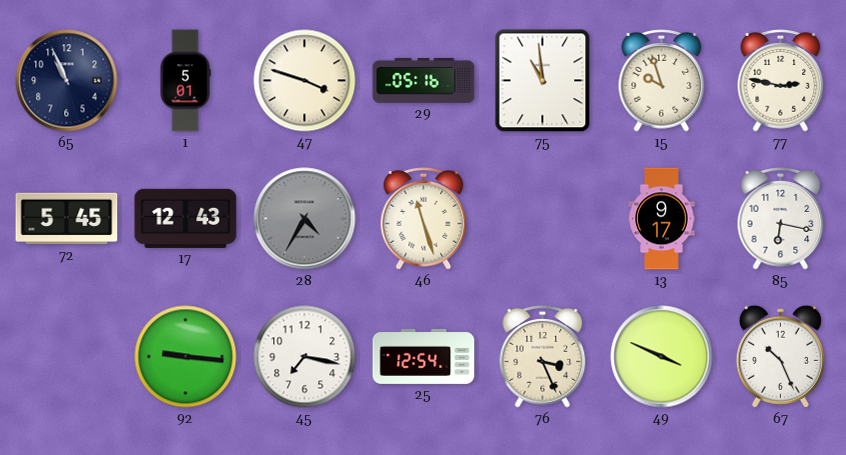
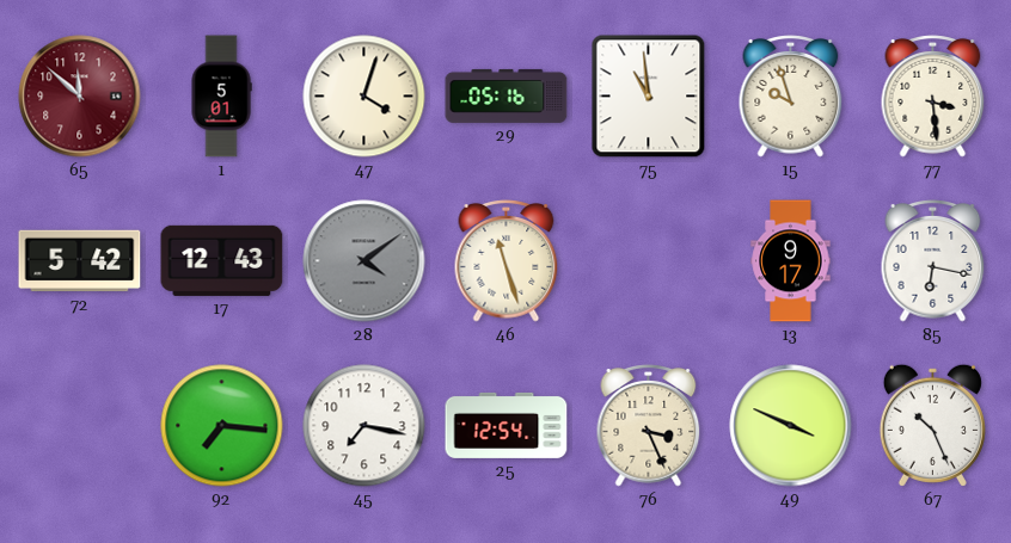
65: 10:56 -> 11:52
65 dial: navy -> burgundy
47: 3:48 -> 4:03
77: 2:47 -> 3:29
72: 5:45 -> 5:42
28: 4:35 -> 4:09
92: 9:16 -> 7:16
